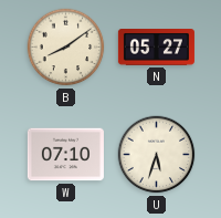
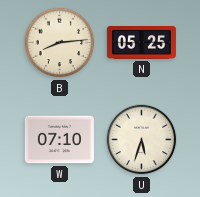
B: 8:09 -> 8:14
N: 05:27 -> 05:25
